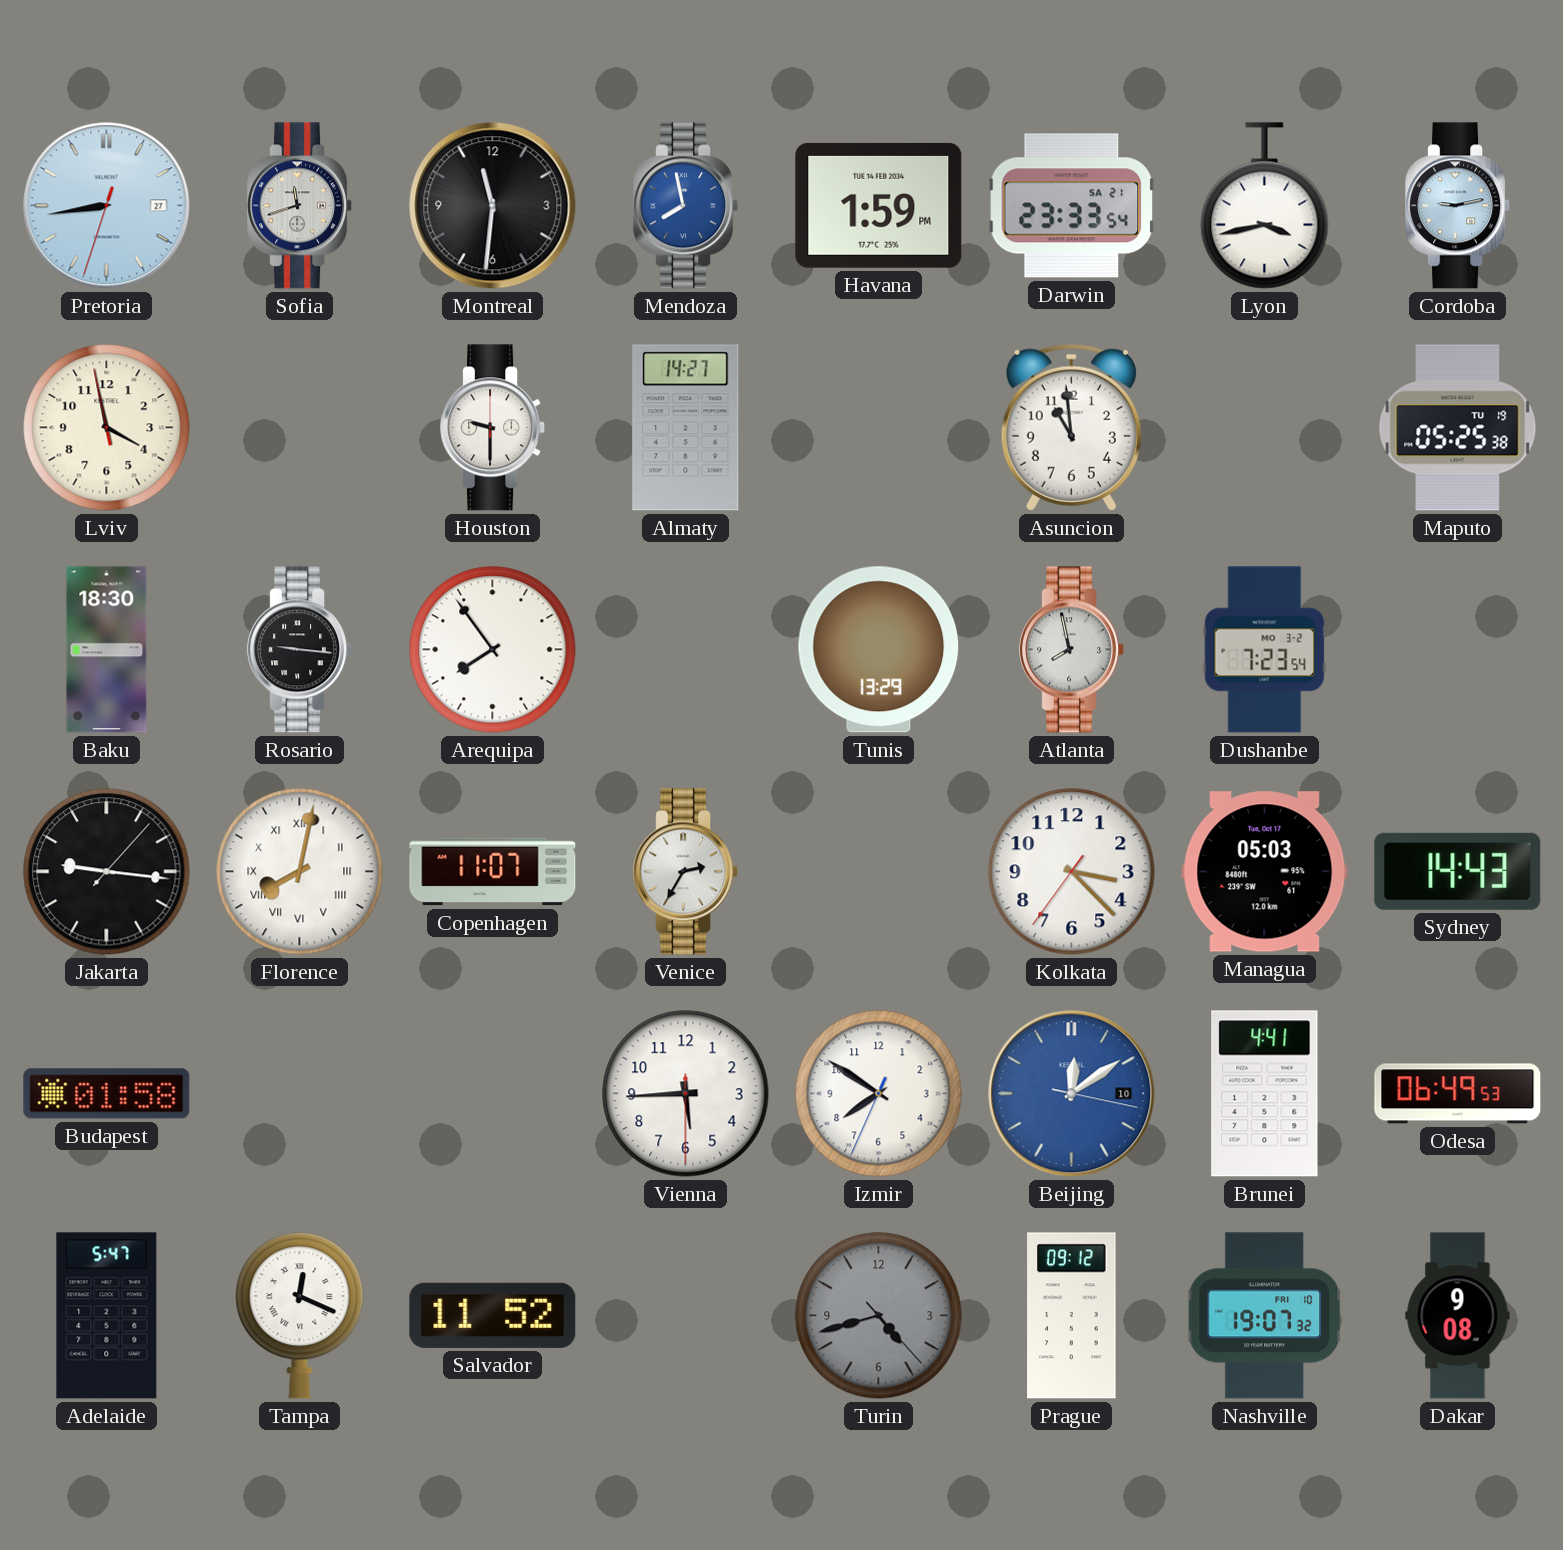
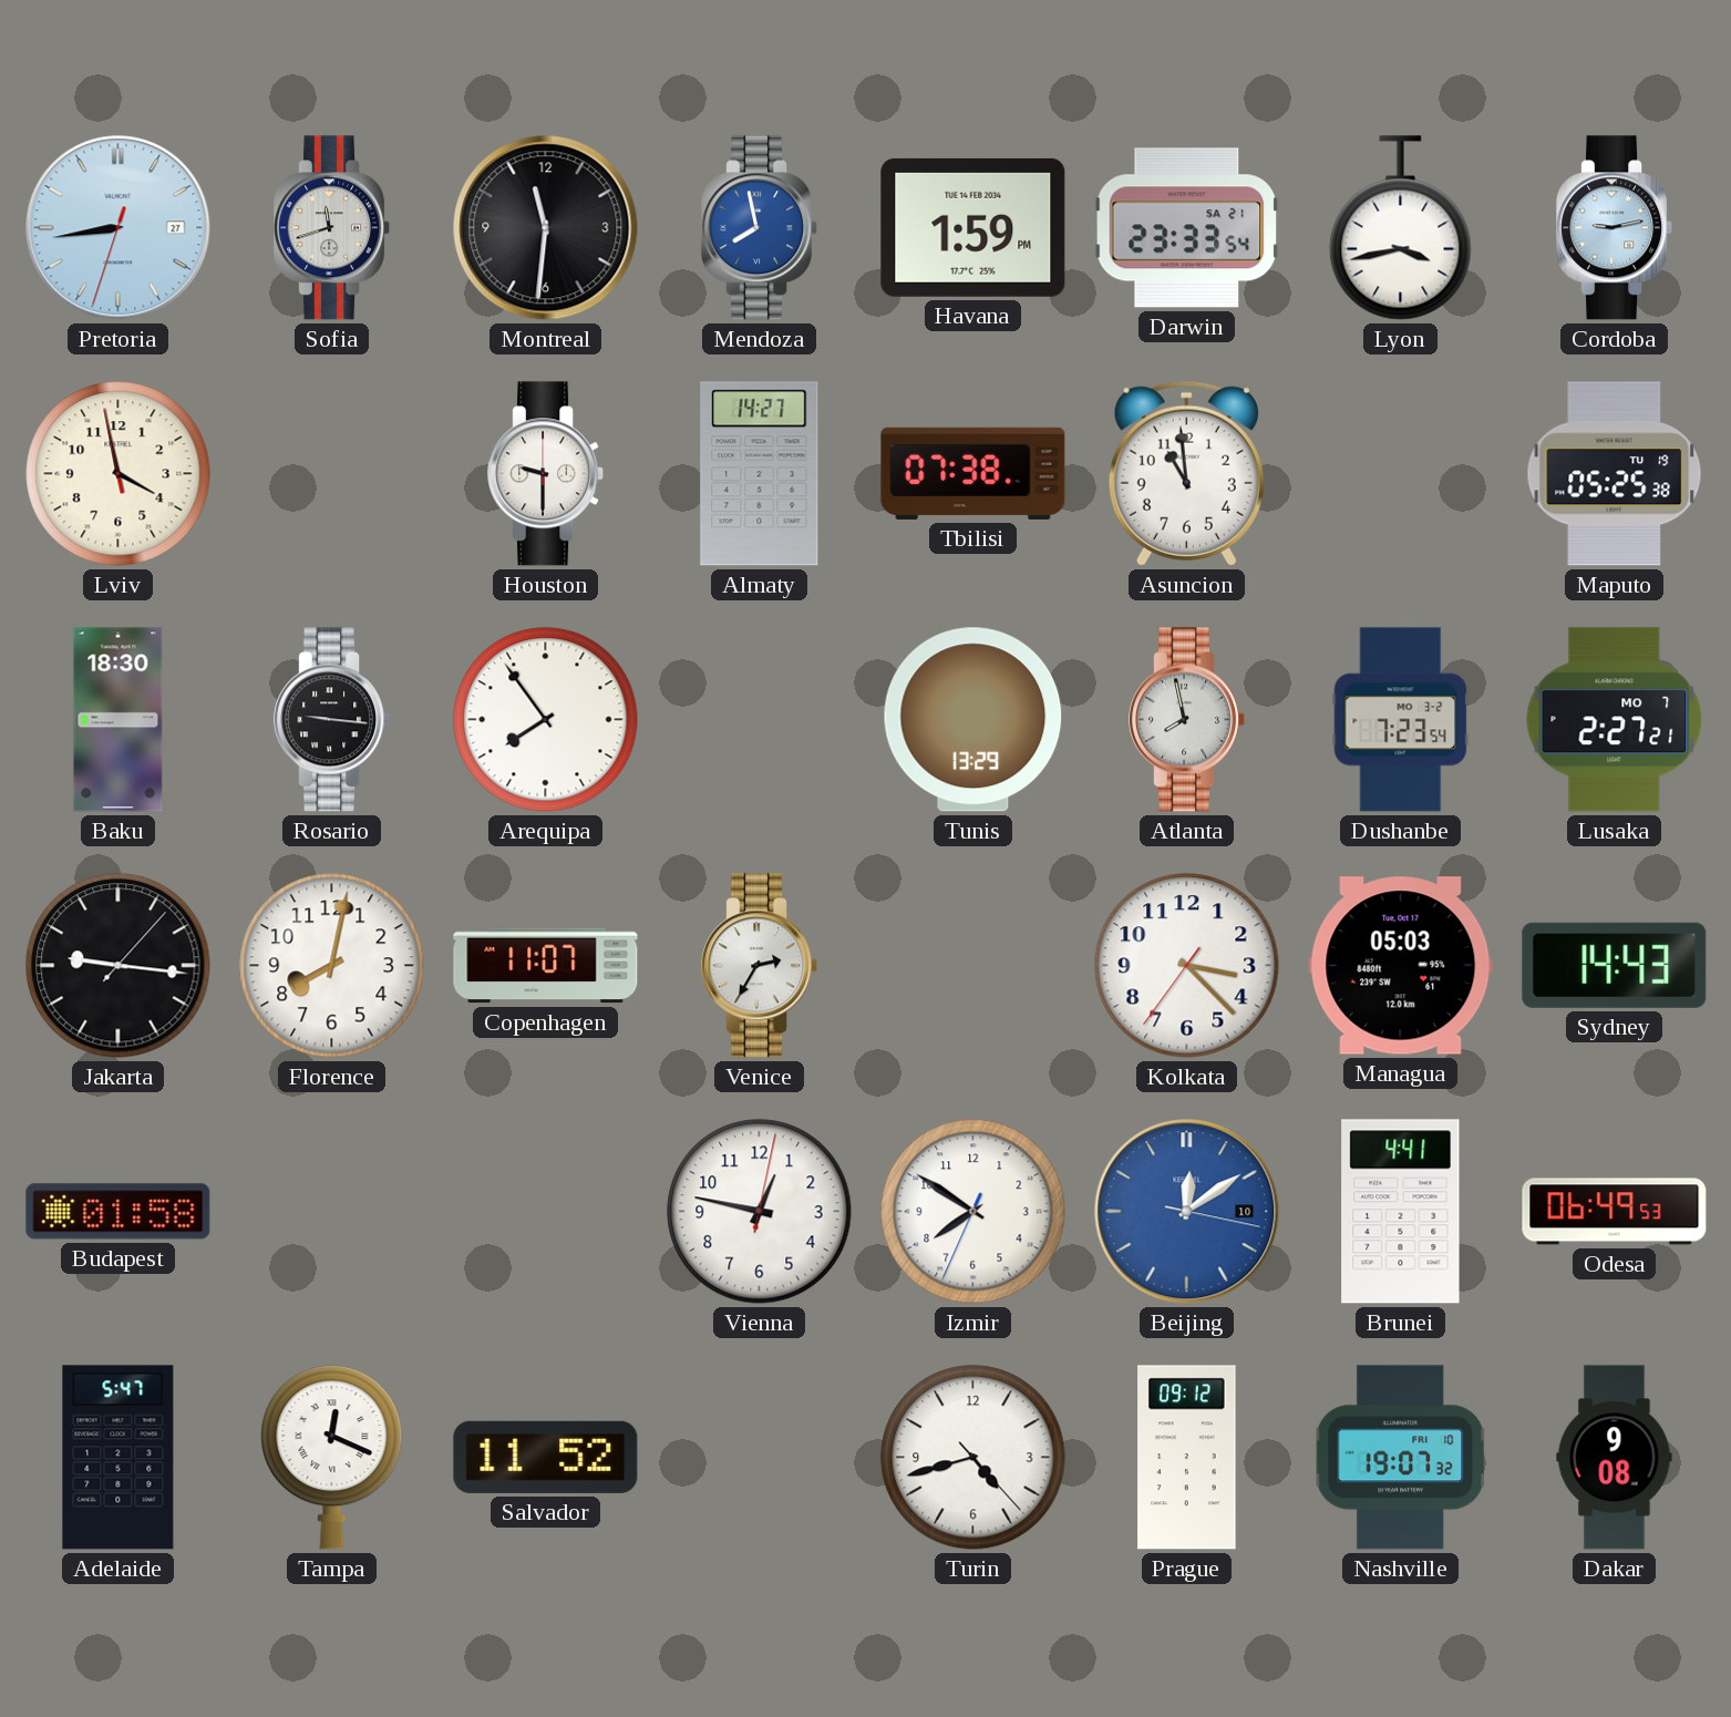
Tbilisi: none -> 07:38
Lusaka: none -> 2:27
Florence numerals: Roman -> Arabic
Vienna: 5:44 -> 12:47
Turin dial: grey -> white
